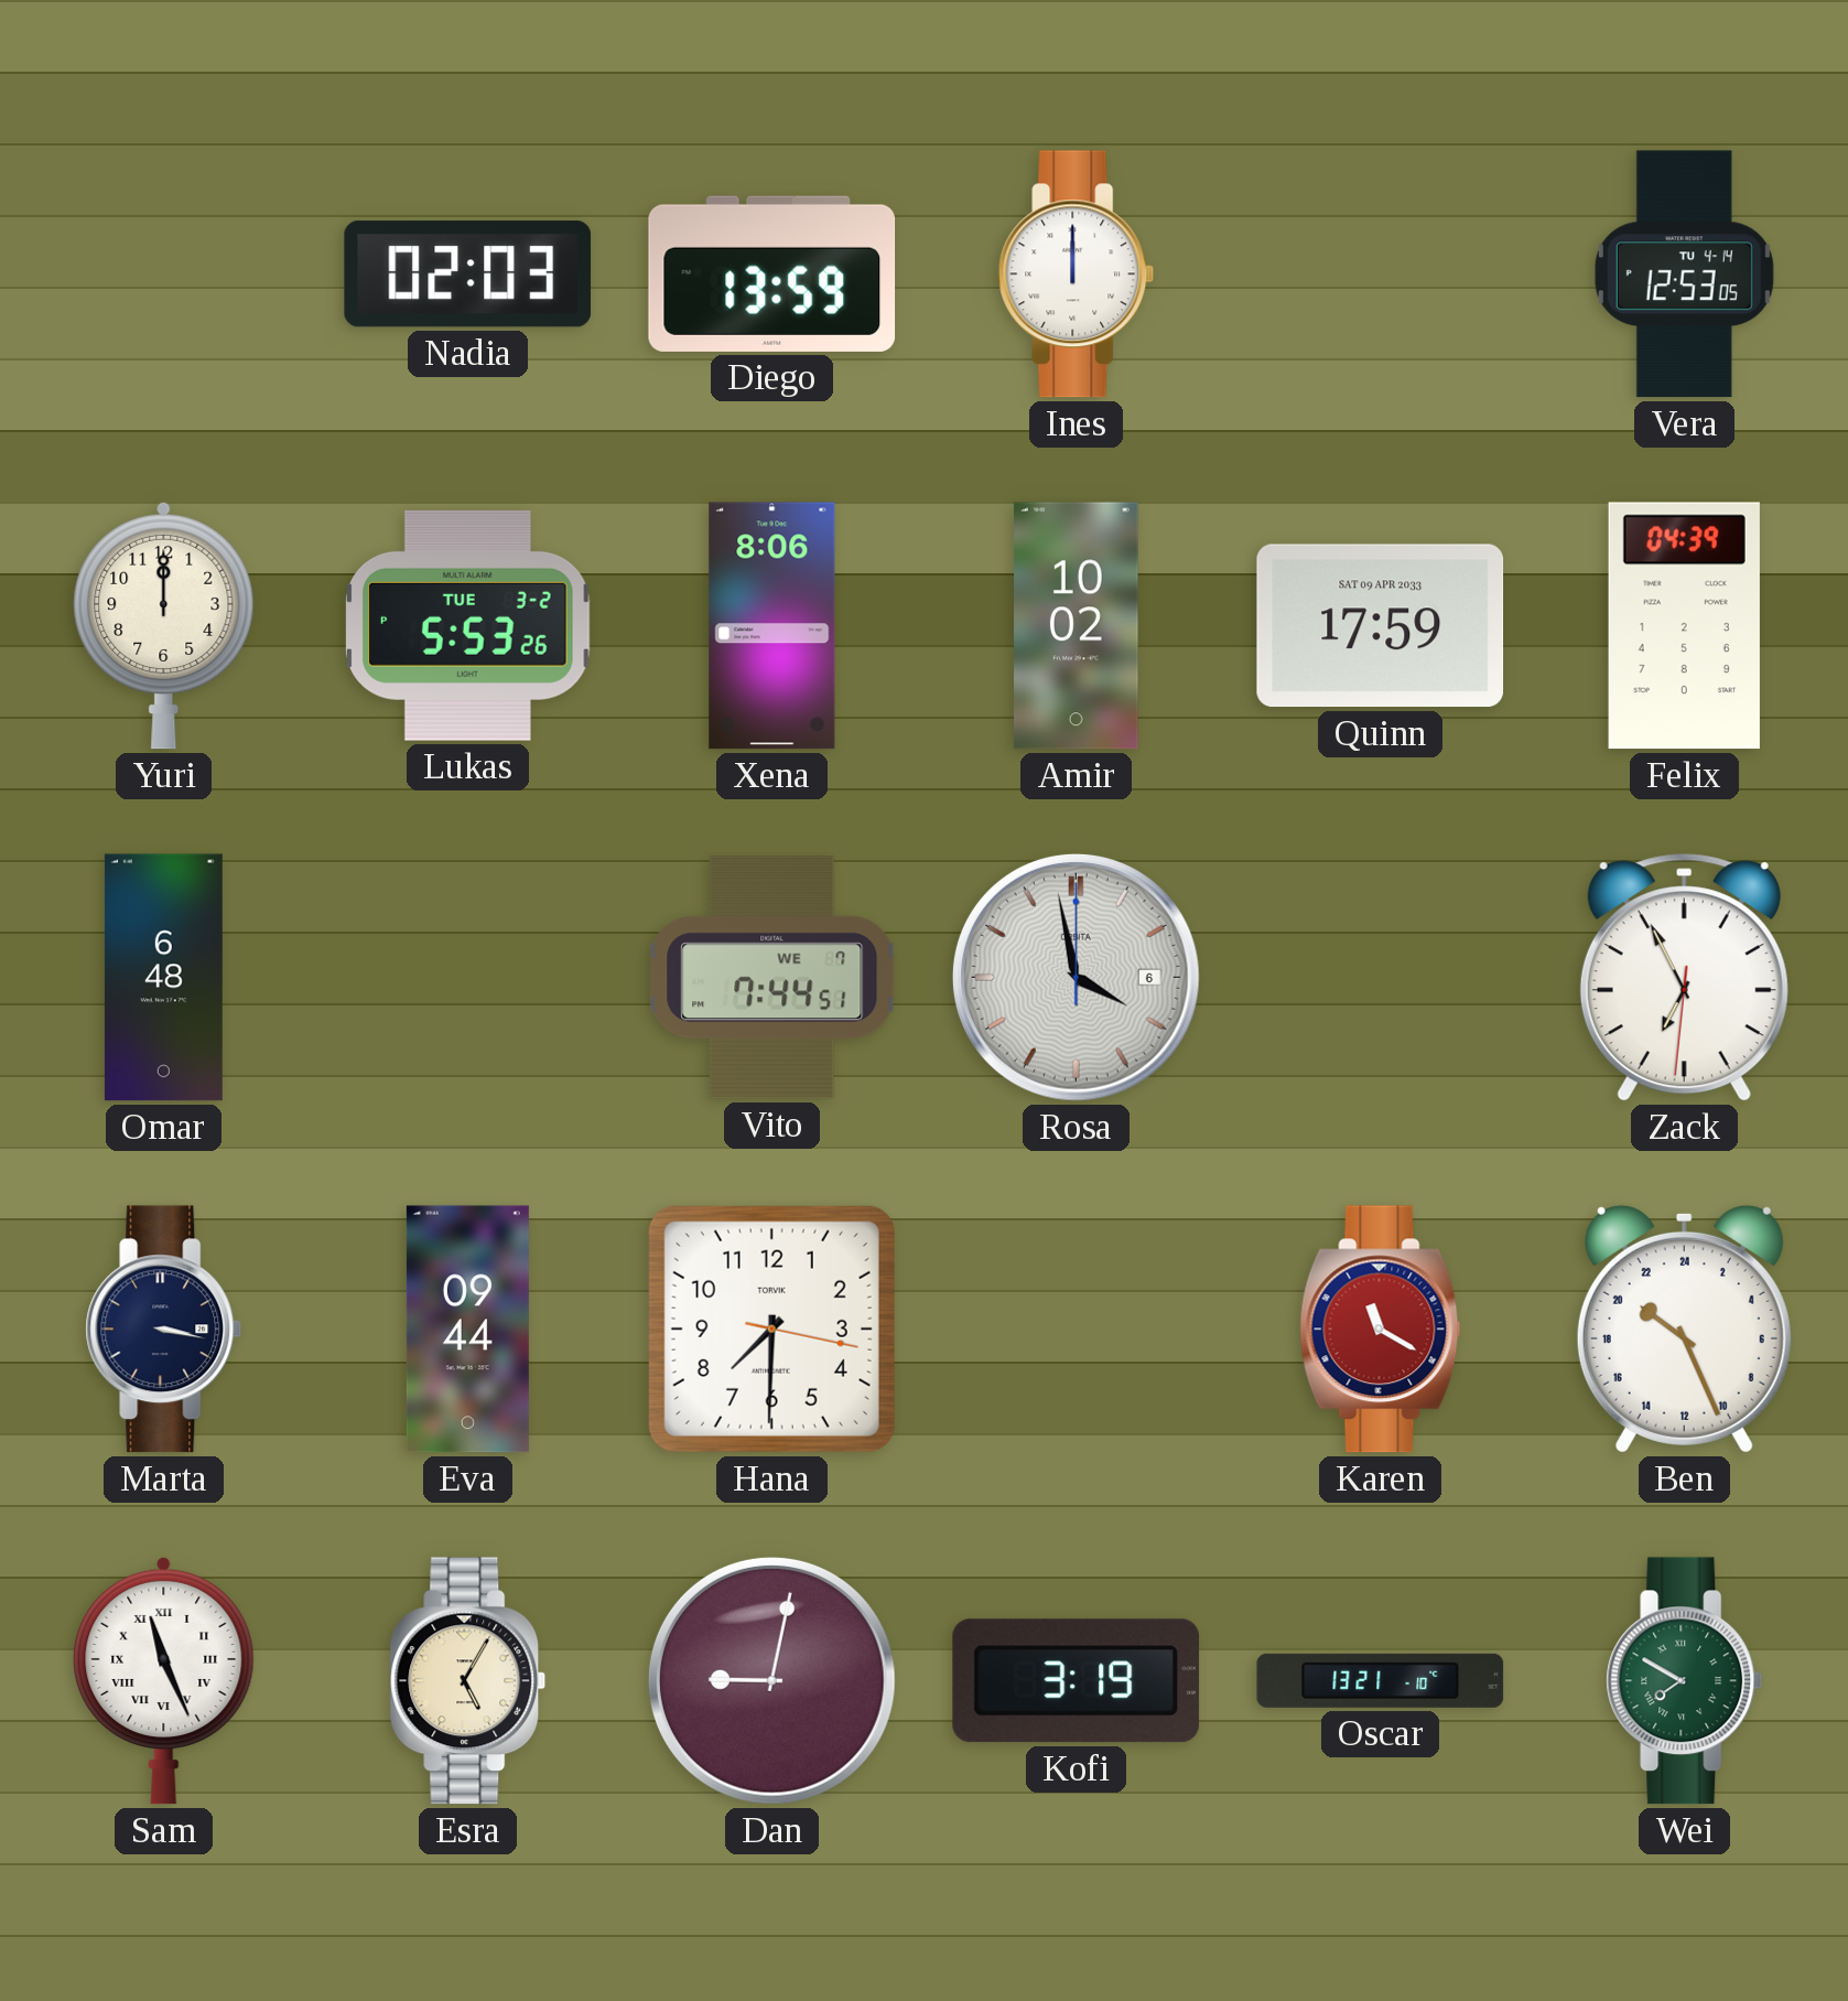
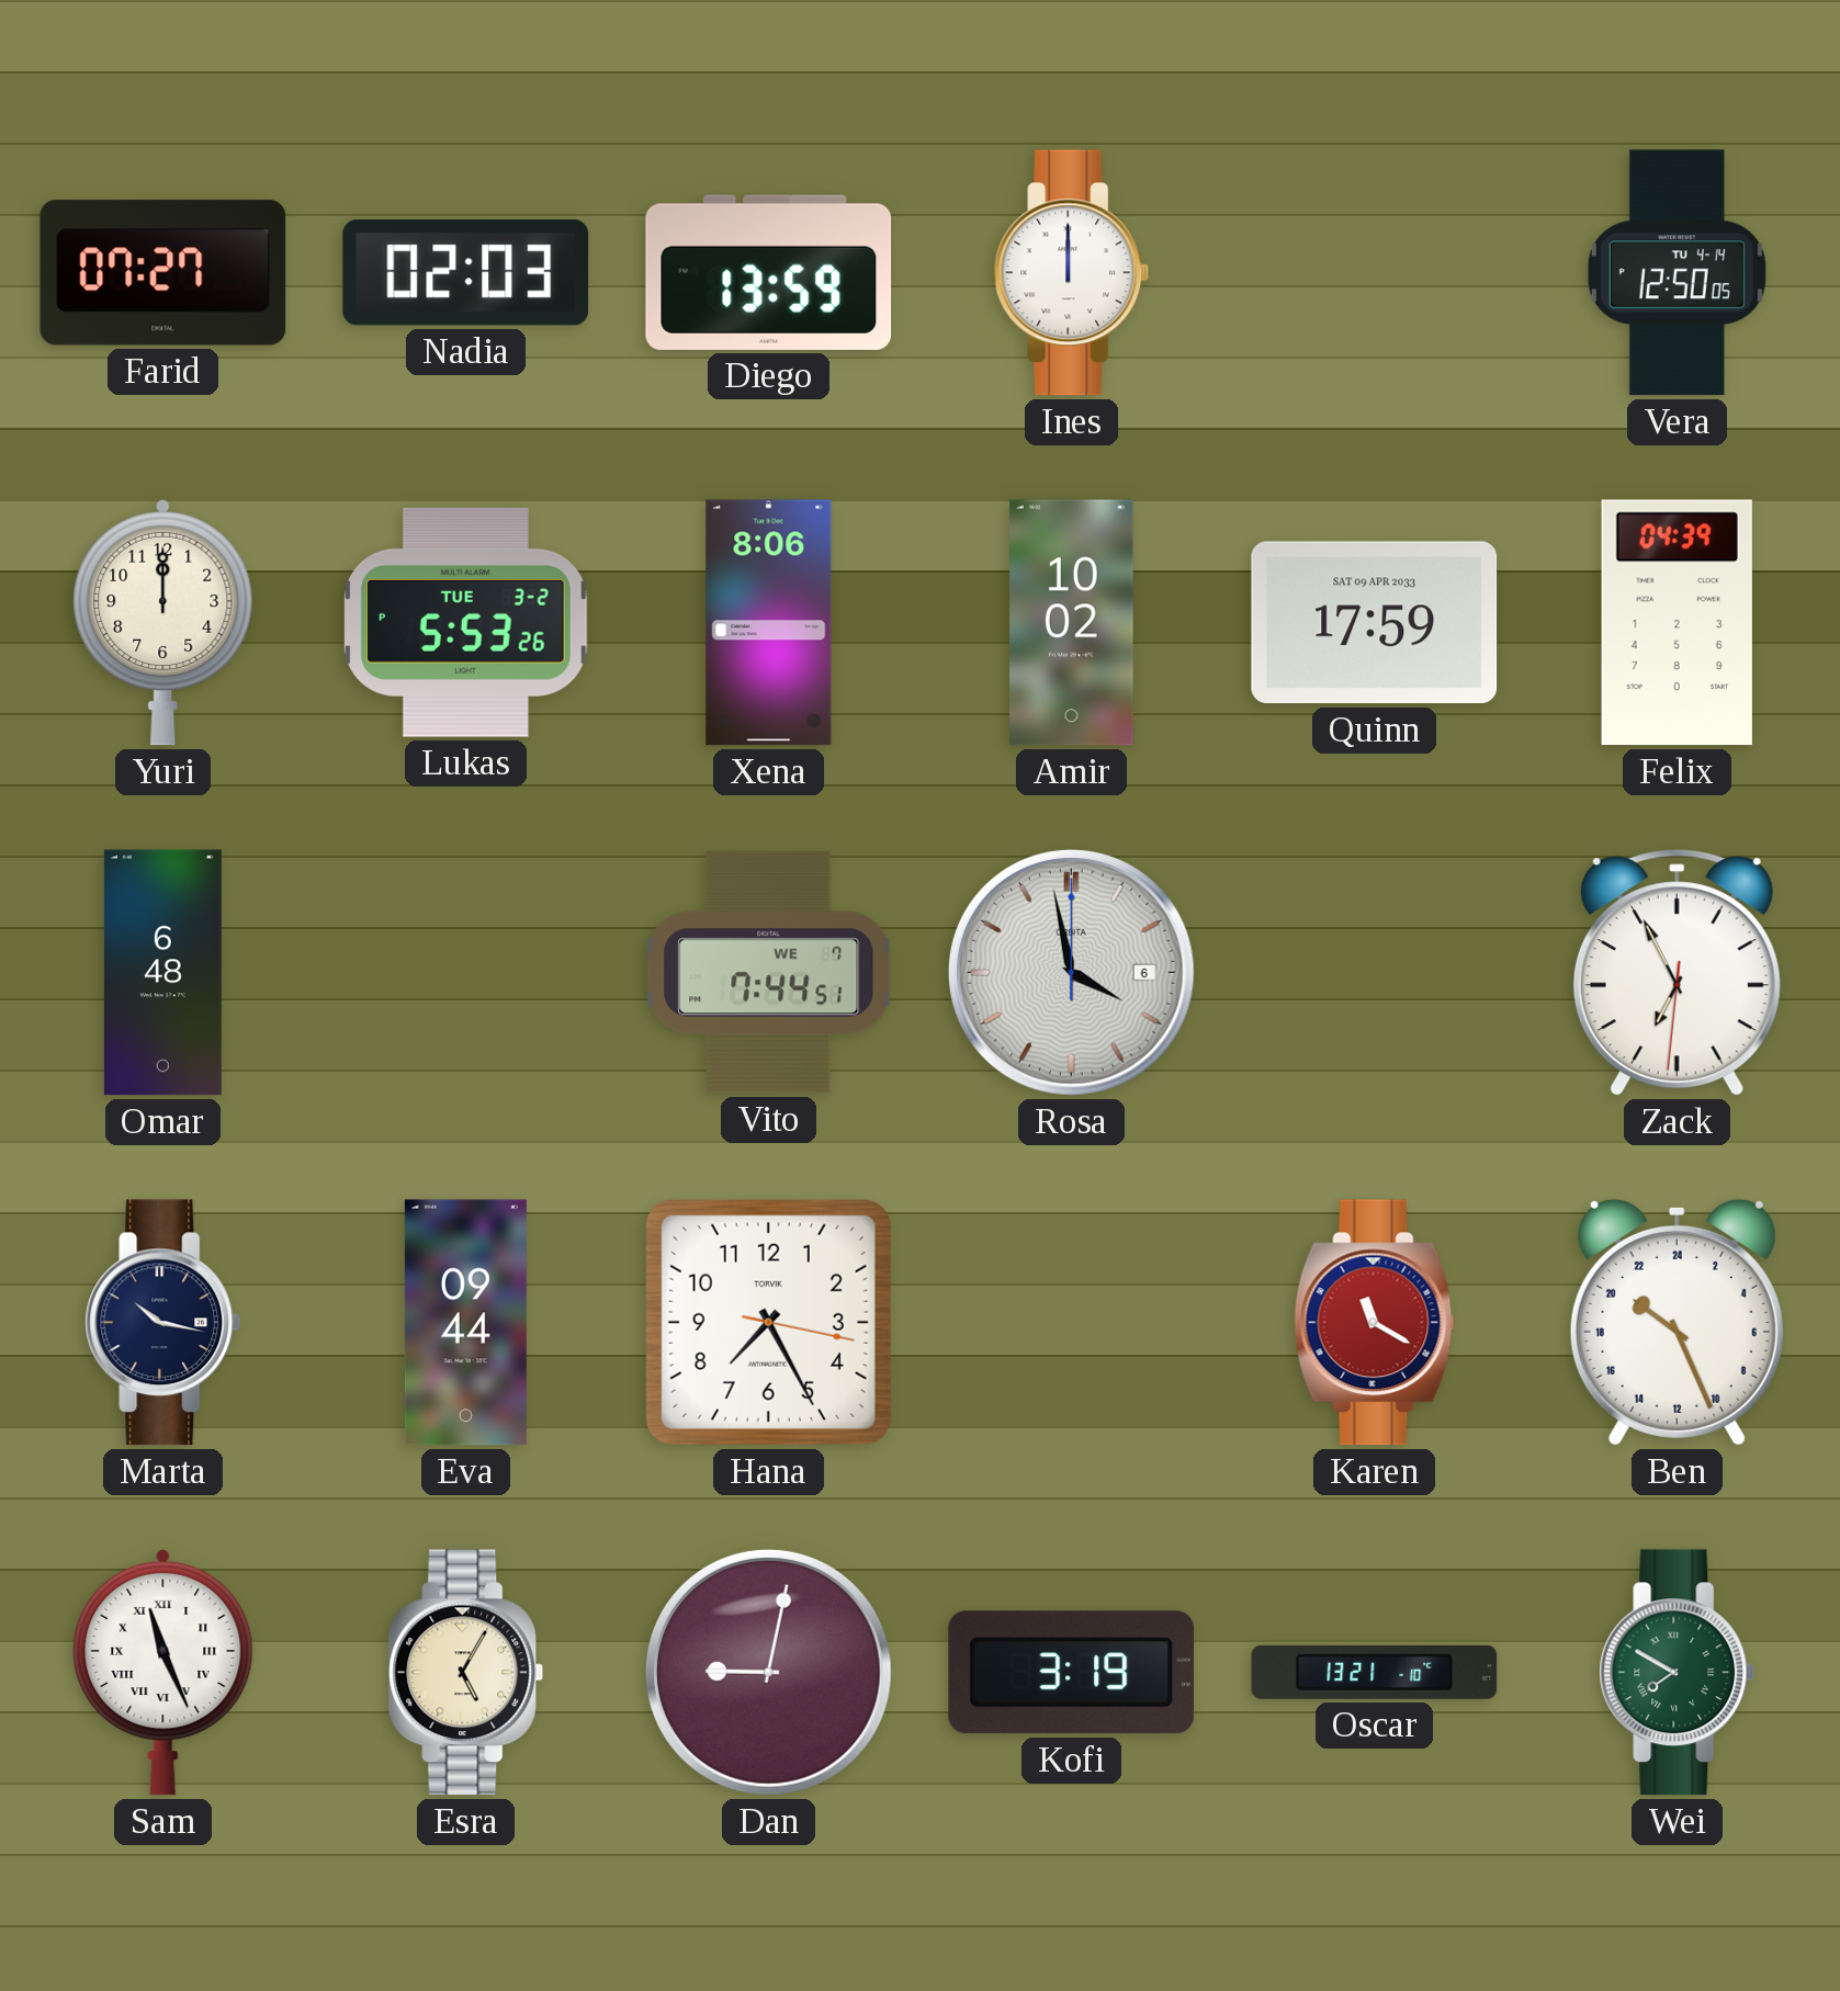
Farid: none -> 07:27
Vera: 12:53 -> 12:50
Marta: 3:17 -> 10:17
Hana: 7:30 -> 7:25
